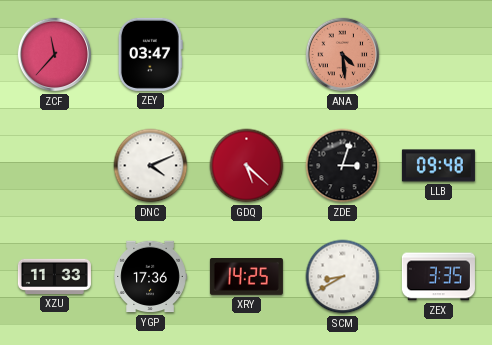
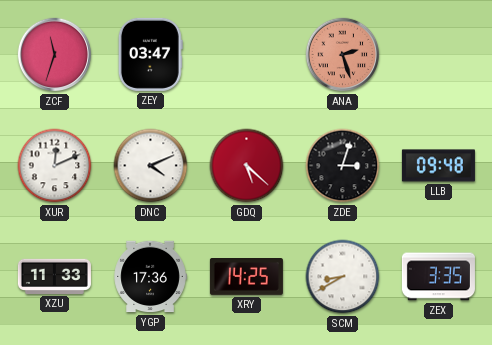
ZCF: 11:37 -> 11:33
ANA: 4:29 -> 2:27
XUR: none -> 12:11
